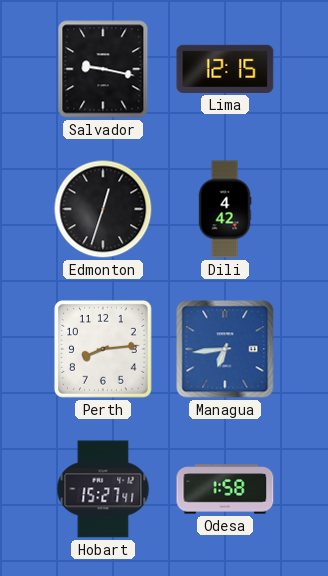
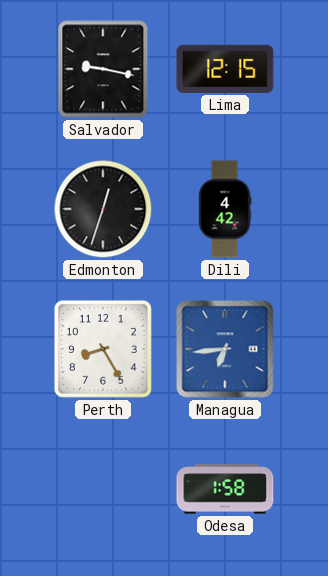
Perth: 8:14 -> 8:25
Hobart: 15:27 -> none
